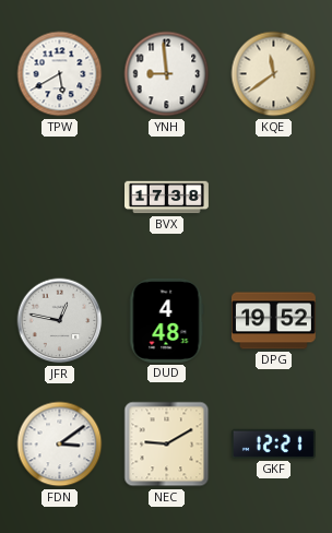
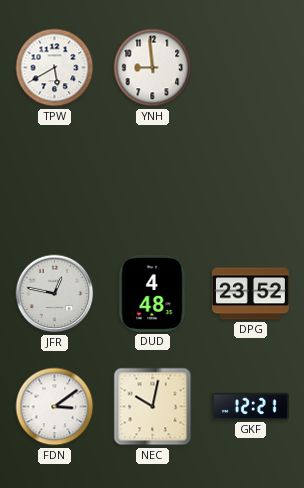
KQE: 11:39 -> none
BVX: 17:38 -> none
DPG: 19:52 -> 23:52
NEC: 9:10 -> 10:02
